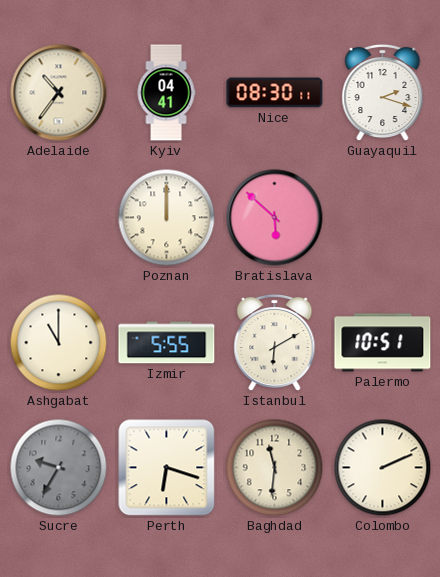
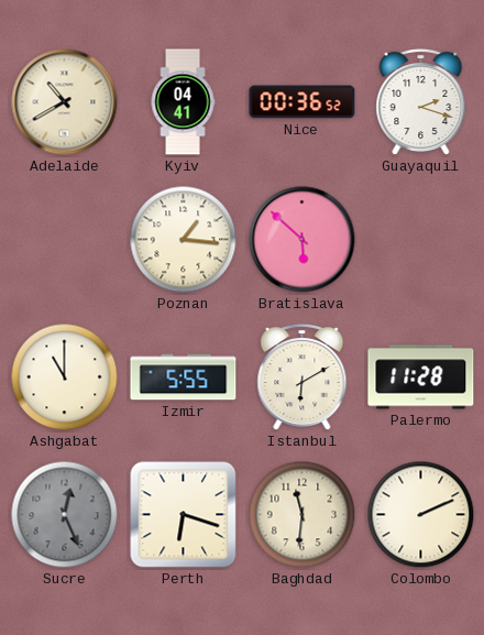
Adelaide: 10:36 -> 10:40
Nice: 08:30 -> 00:36
Poznan: 12:00 -> 1:16
Palermo: 10:51 -> 11:28
Sucre: 9:35 -> 12:26
